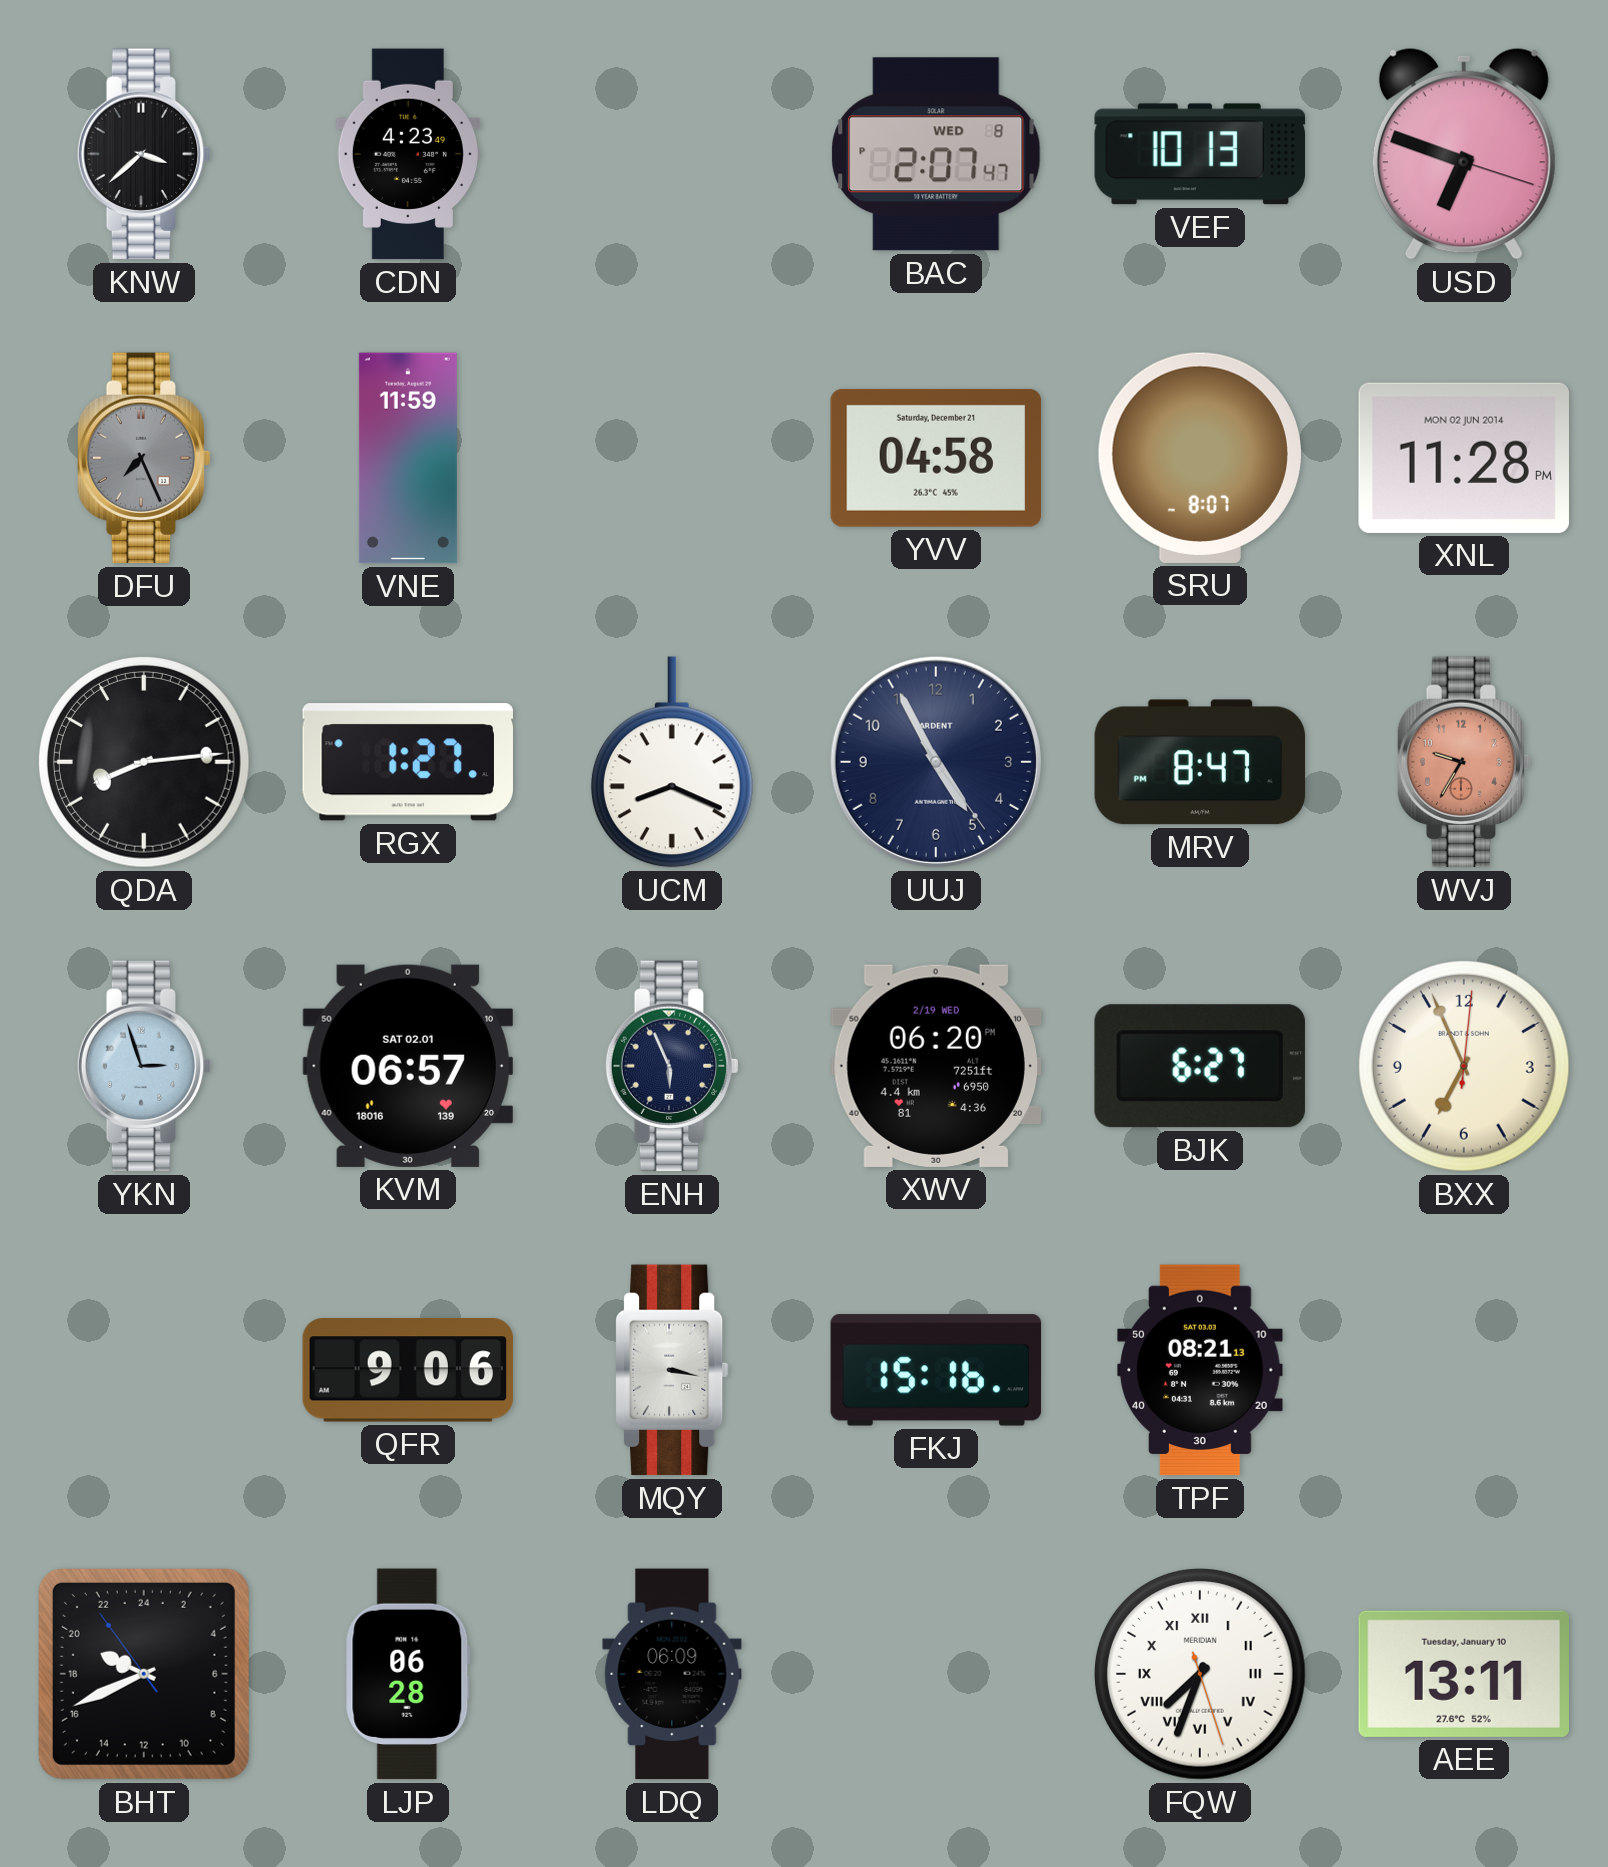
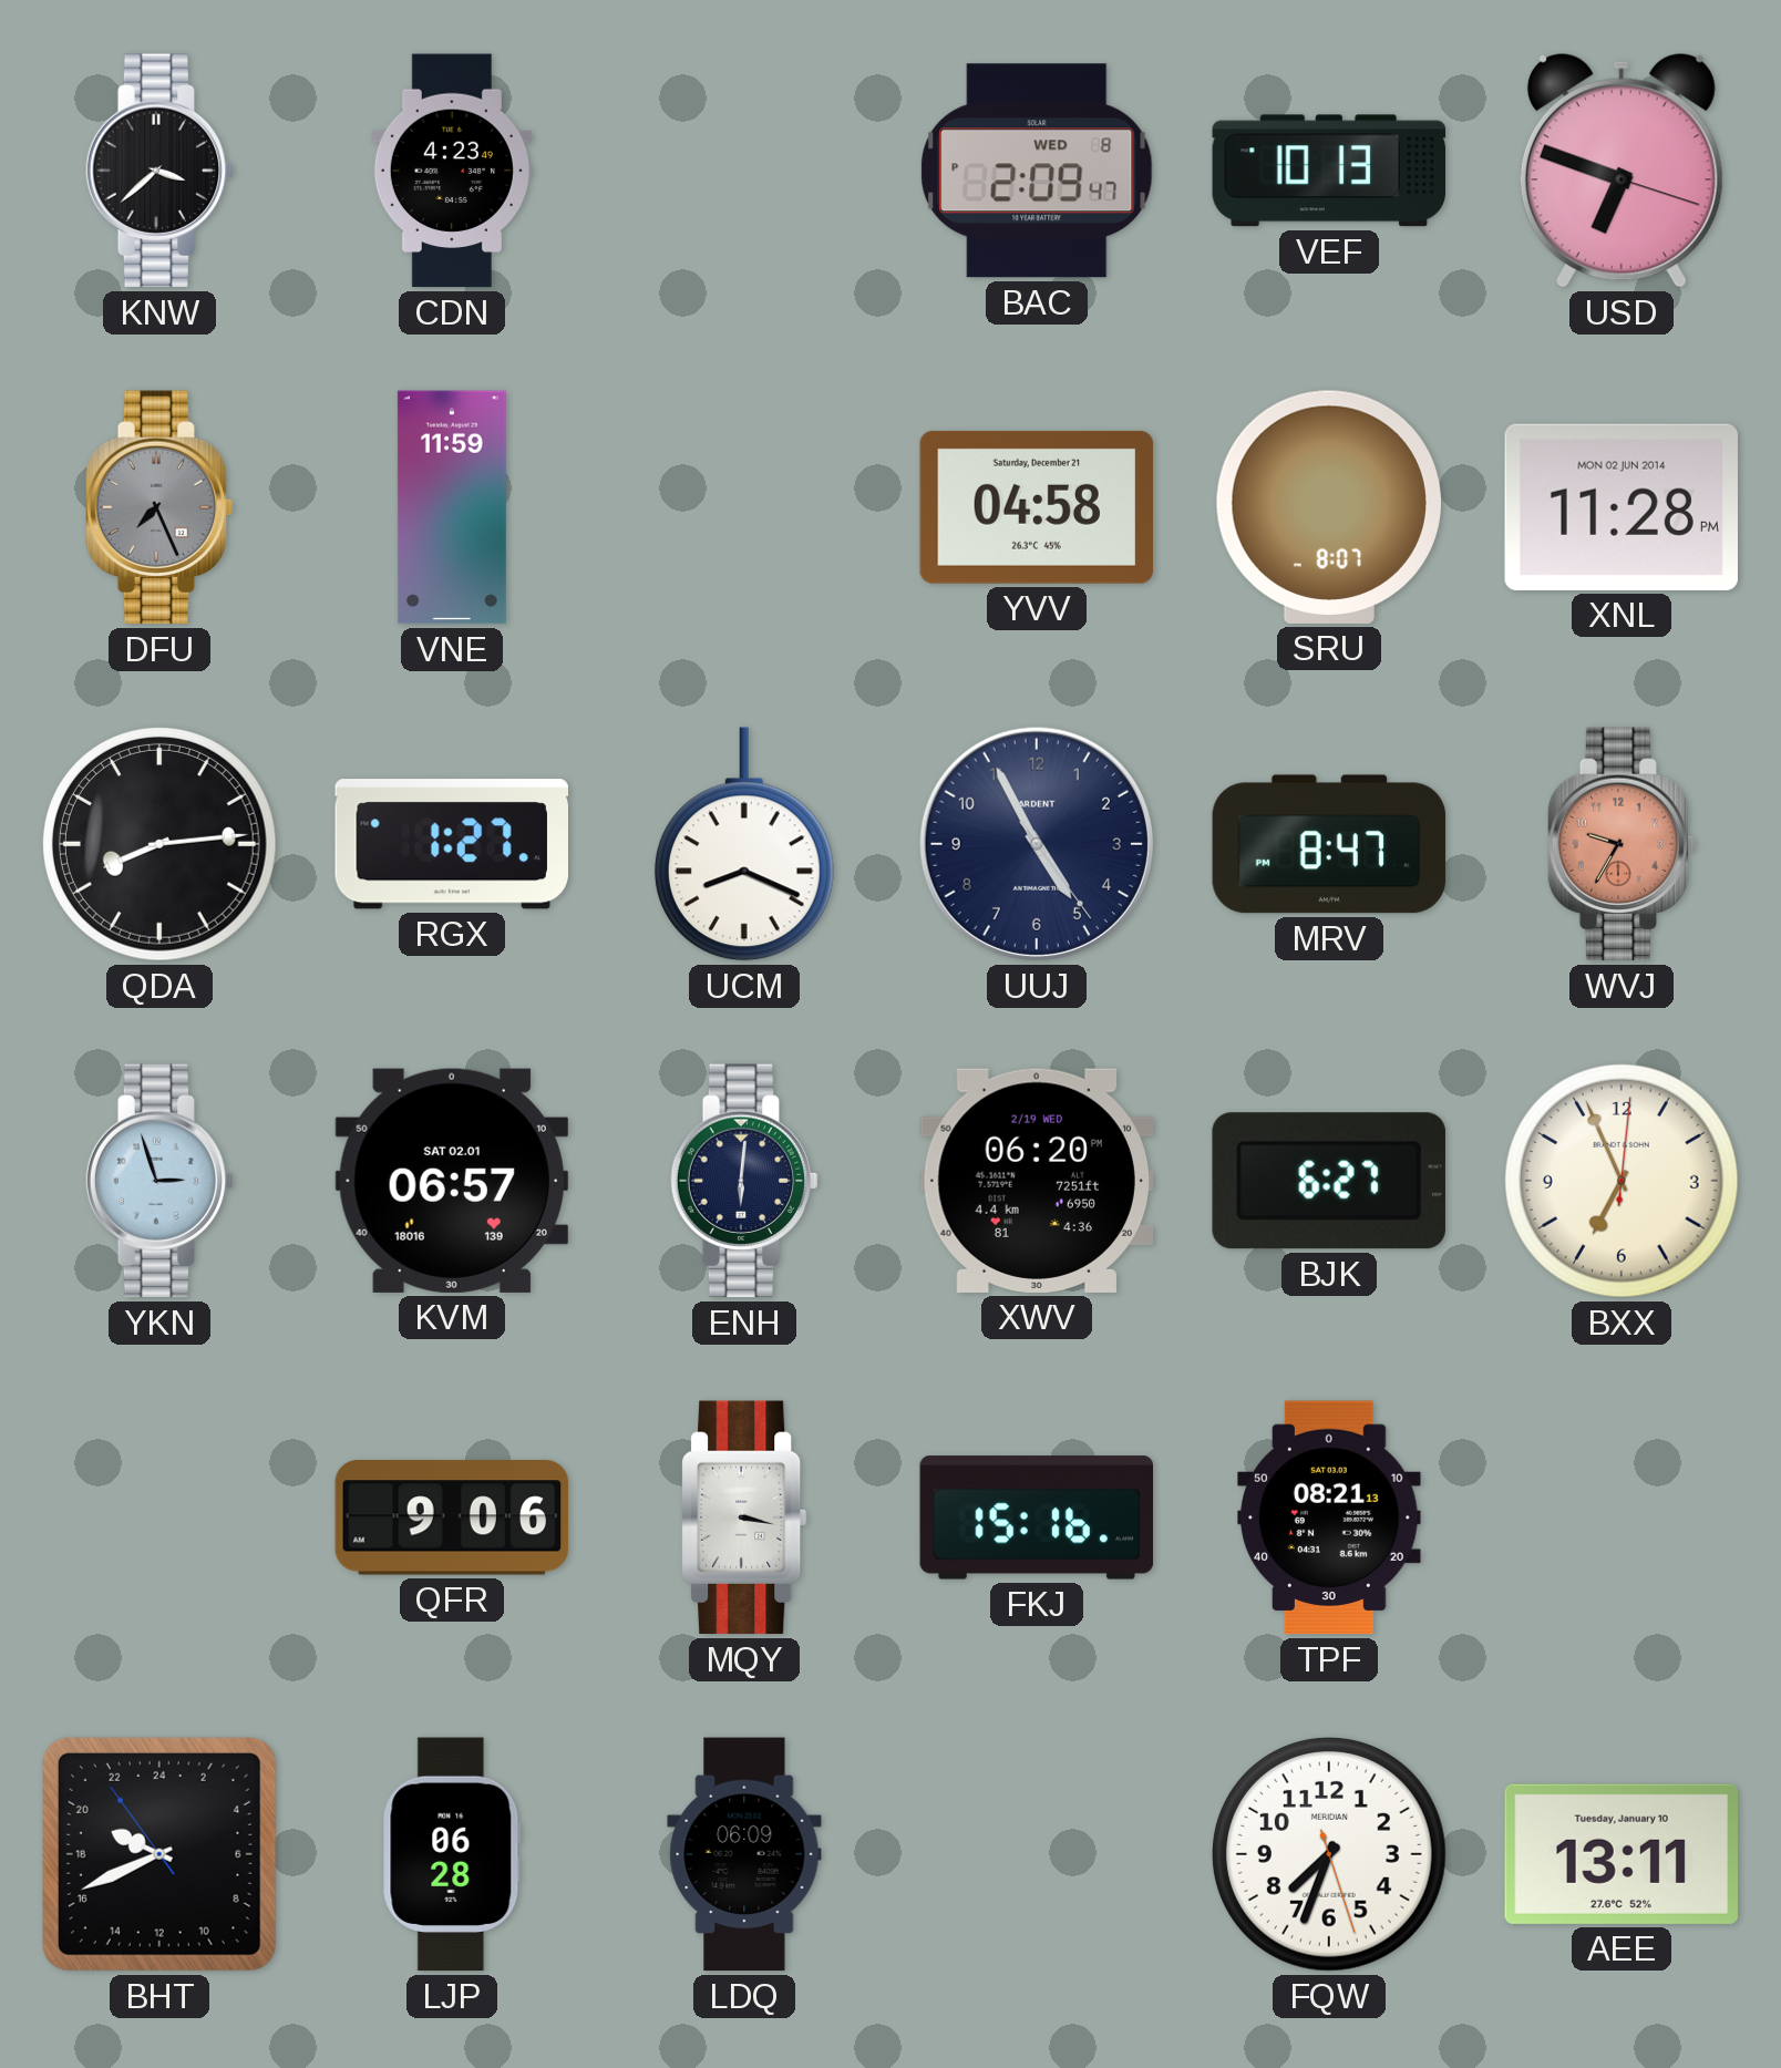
BAC: 2:07 -> 2:09
ENH: 5:56 -> 6:01
FQW numerals: Roman -> Arabic
